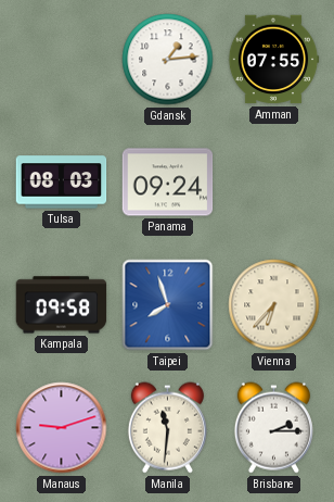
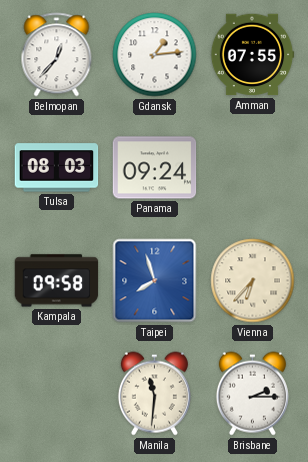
Belmopan: none -> 12:37
Manaus: 9:12 -> none
